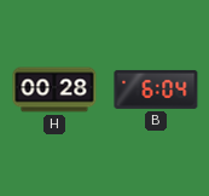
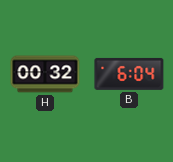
H: 00:28 -> 00:32
